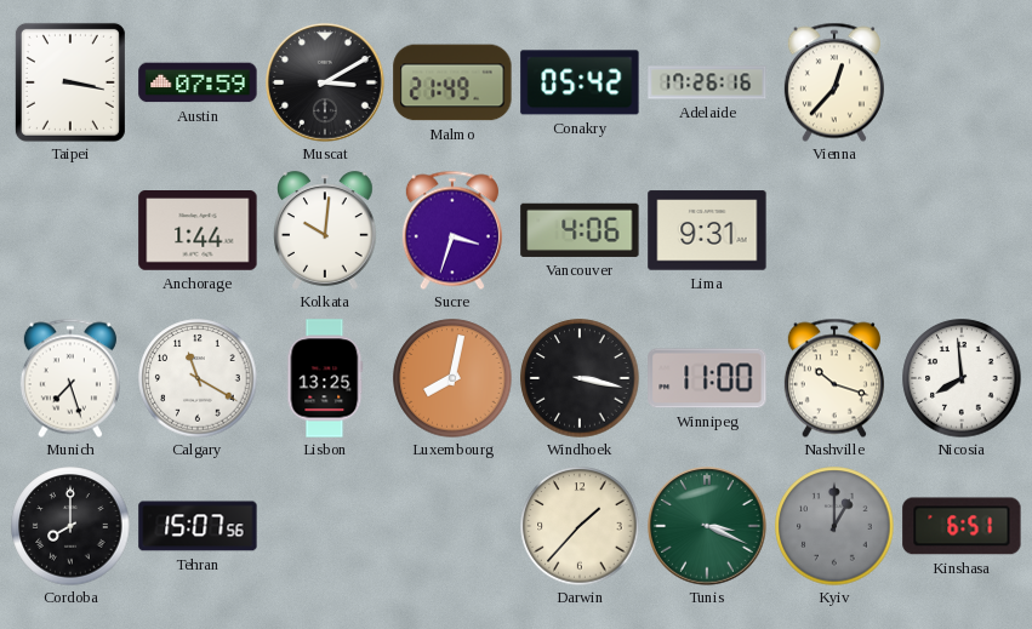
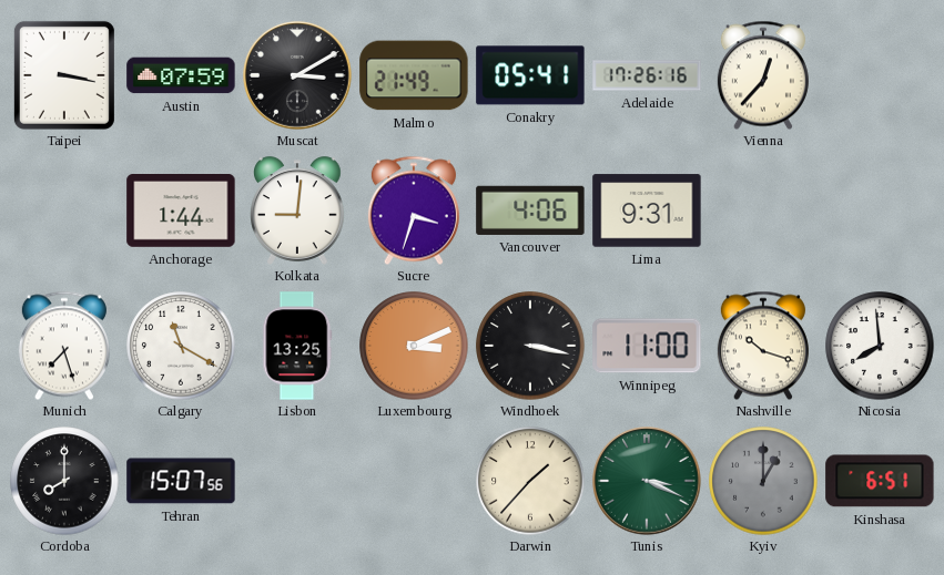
Conakry: 05:42 -> 05:41
Kolkata: 10:01 -> 9:01
Luxembourg: 8:02 -> 3:11
